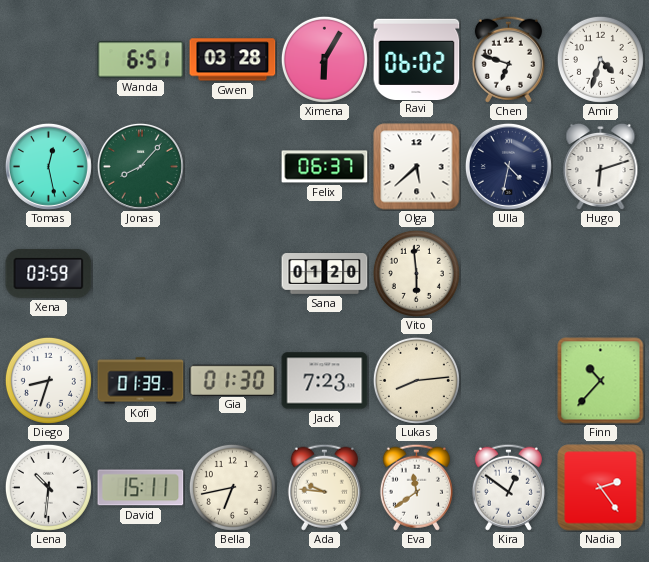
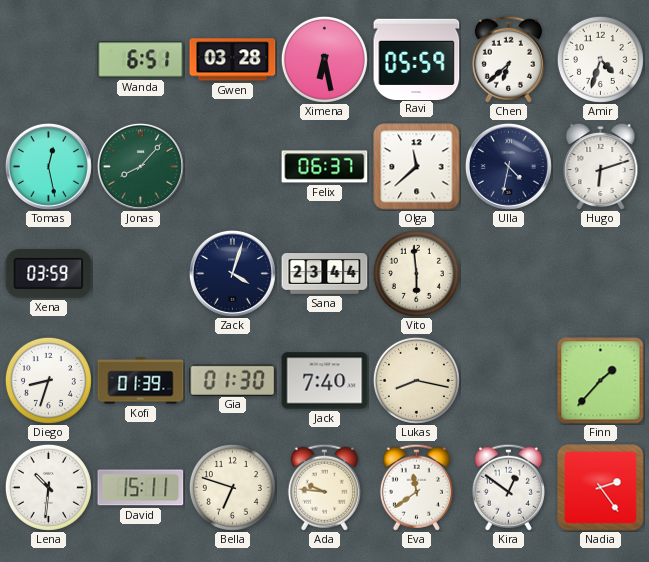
Ximena: 6:05 -> 6:28
Ravi: 06:02 -> 05:59
Chen: 6:48 -> 6:38
Olga: 5:38 -> 11:38
Zack: none -> 4:03
Sana: 01:20 -> 23:44
Jack: 7:23 -> 7:40
Lukas: 8:14 -> 8:17
Finn: 10:37 -> 1:37
Bella: 6:43 -> 6:48
